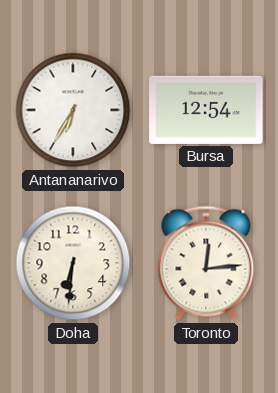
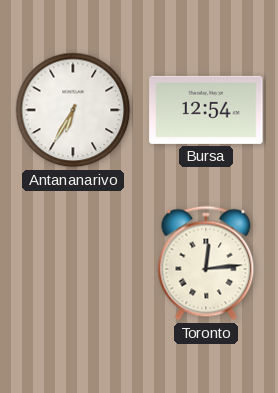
Doha: 6:31 -> none
